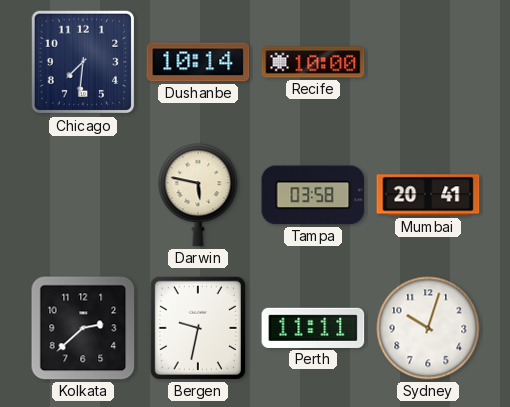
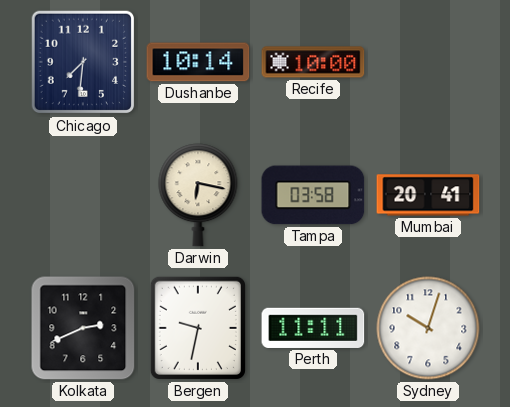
Darwin: 5:47 -> 6:17
Kolkata: 2:38 -> 2:41
